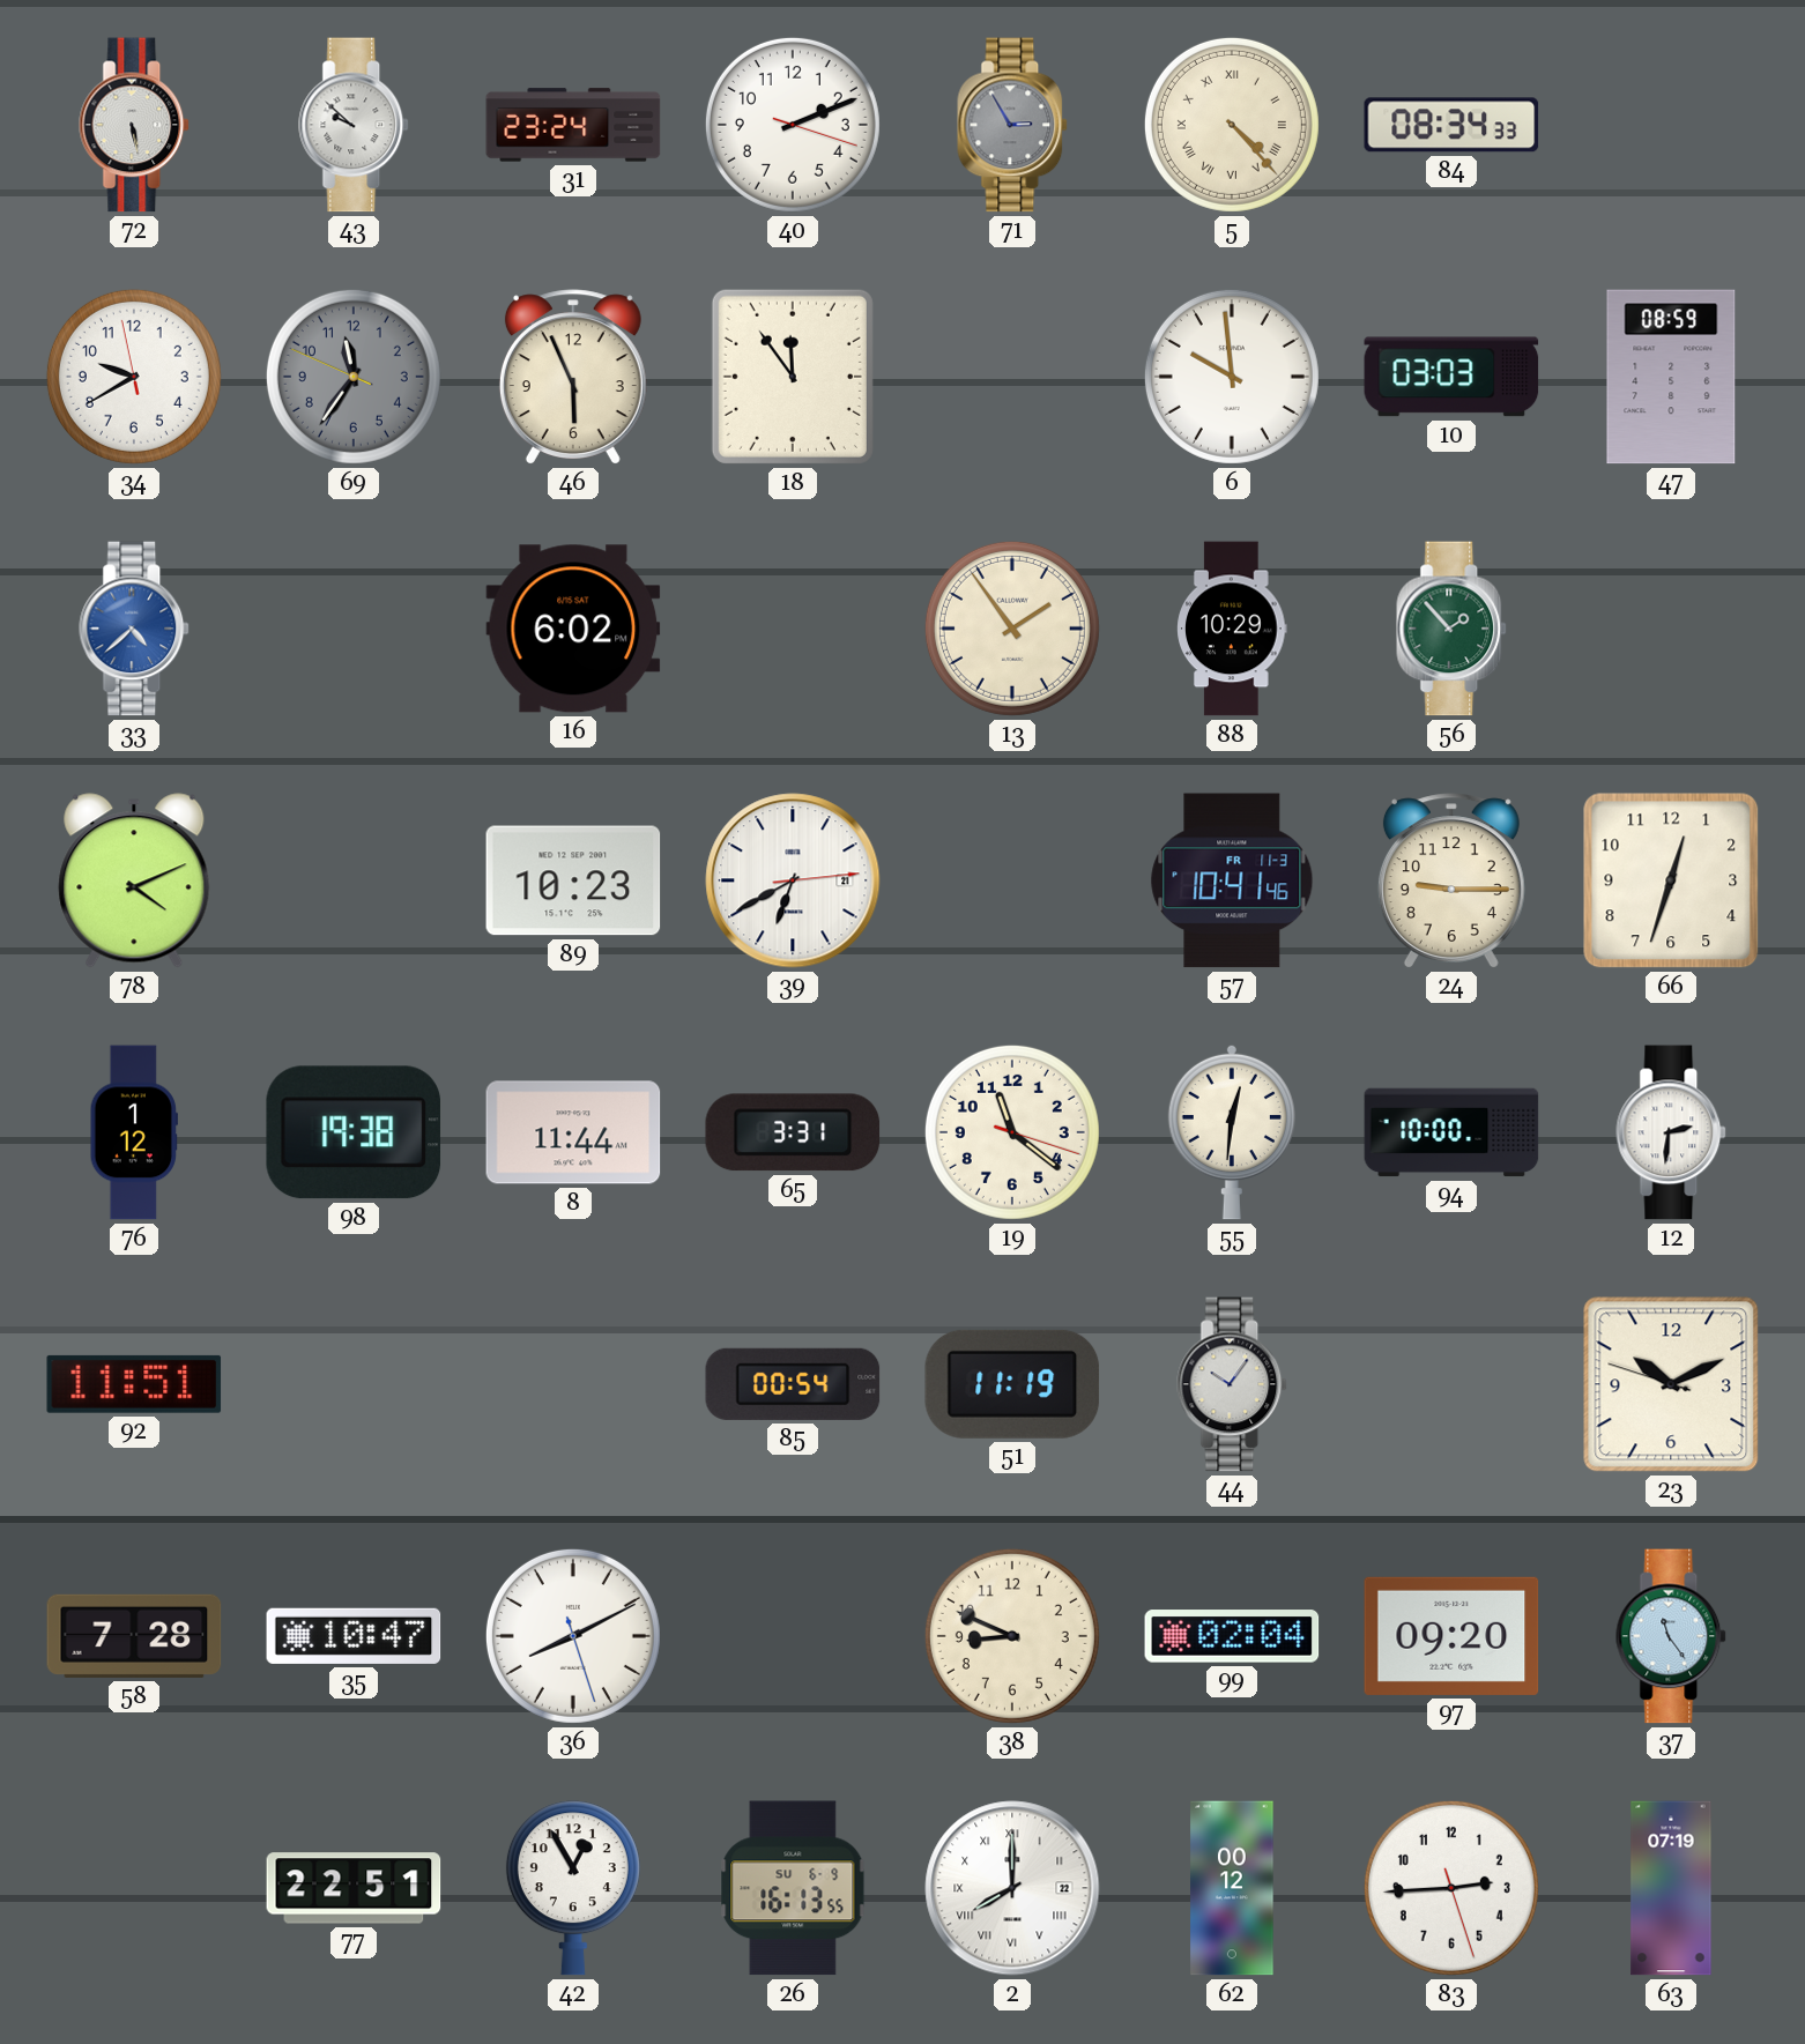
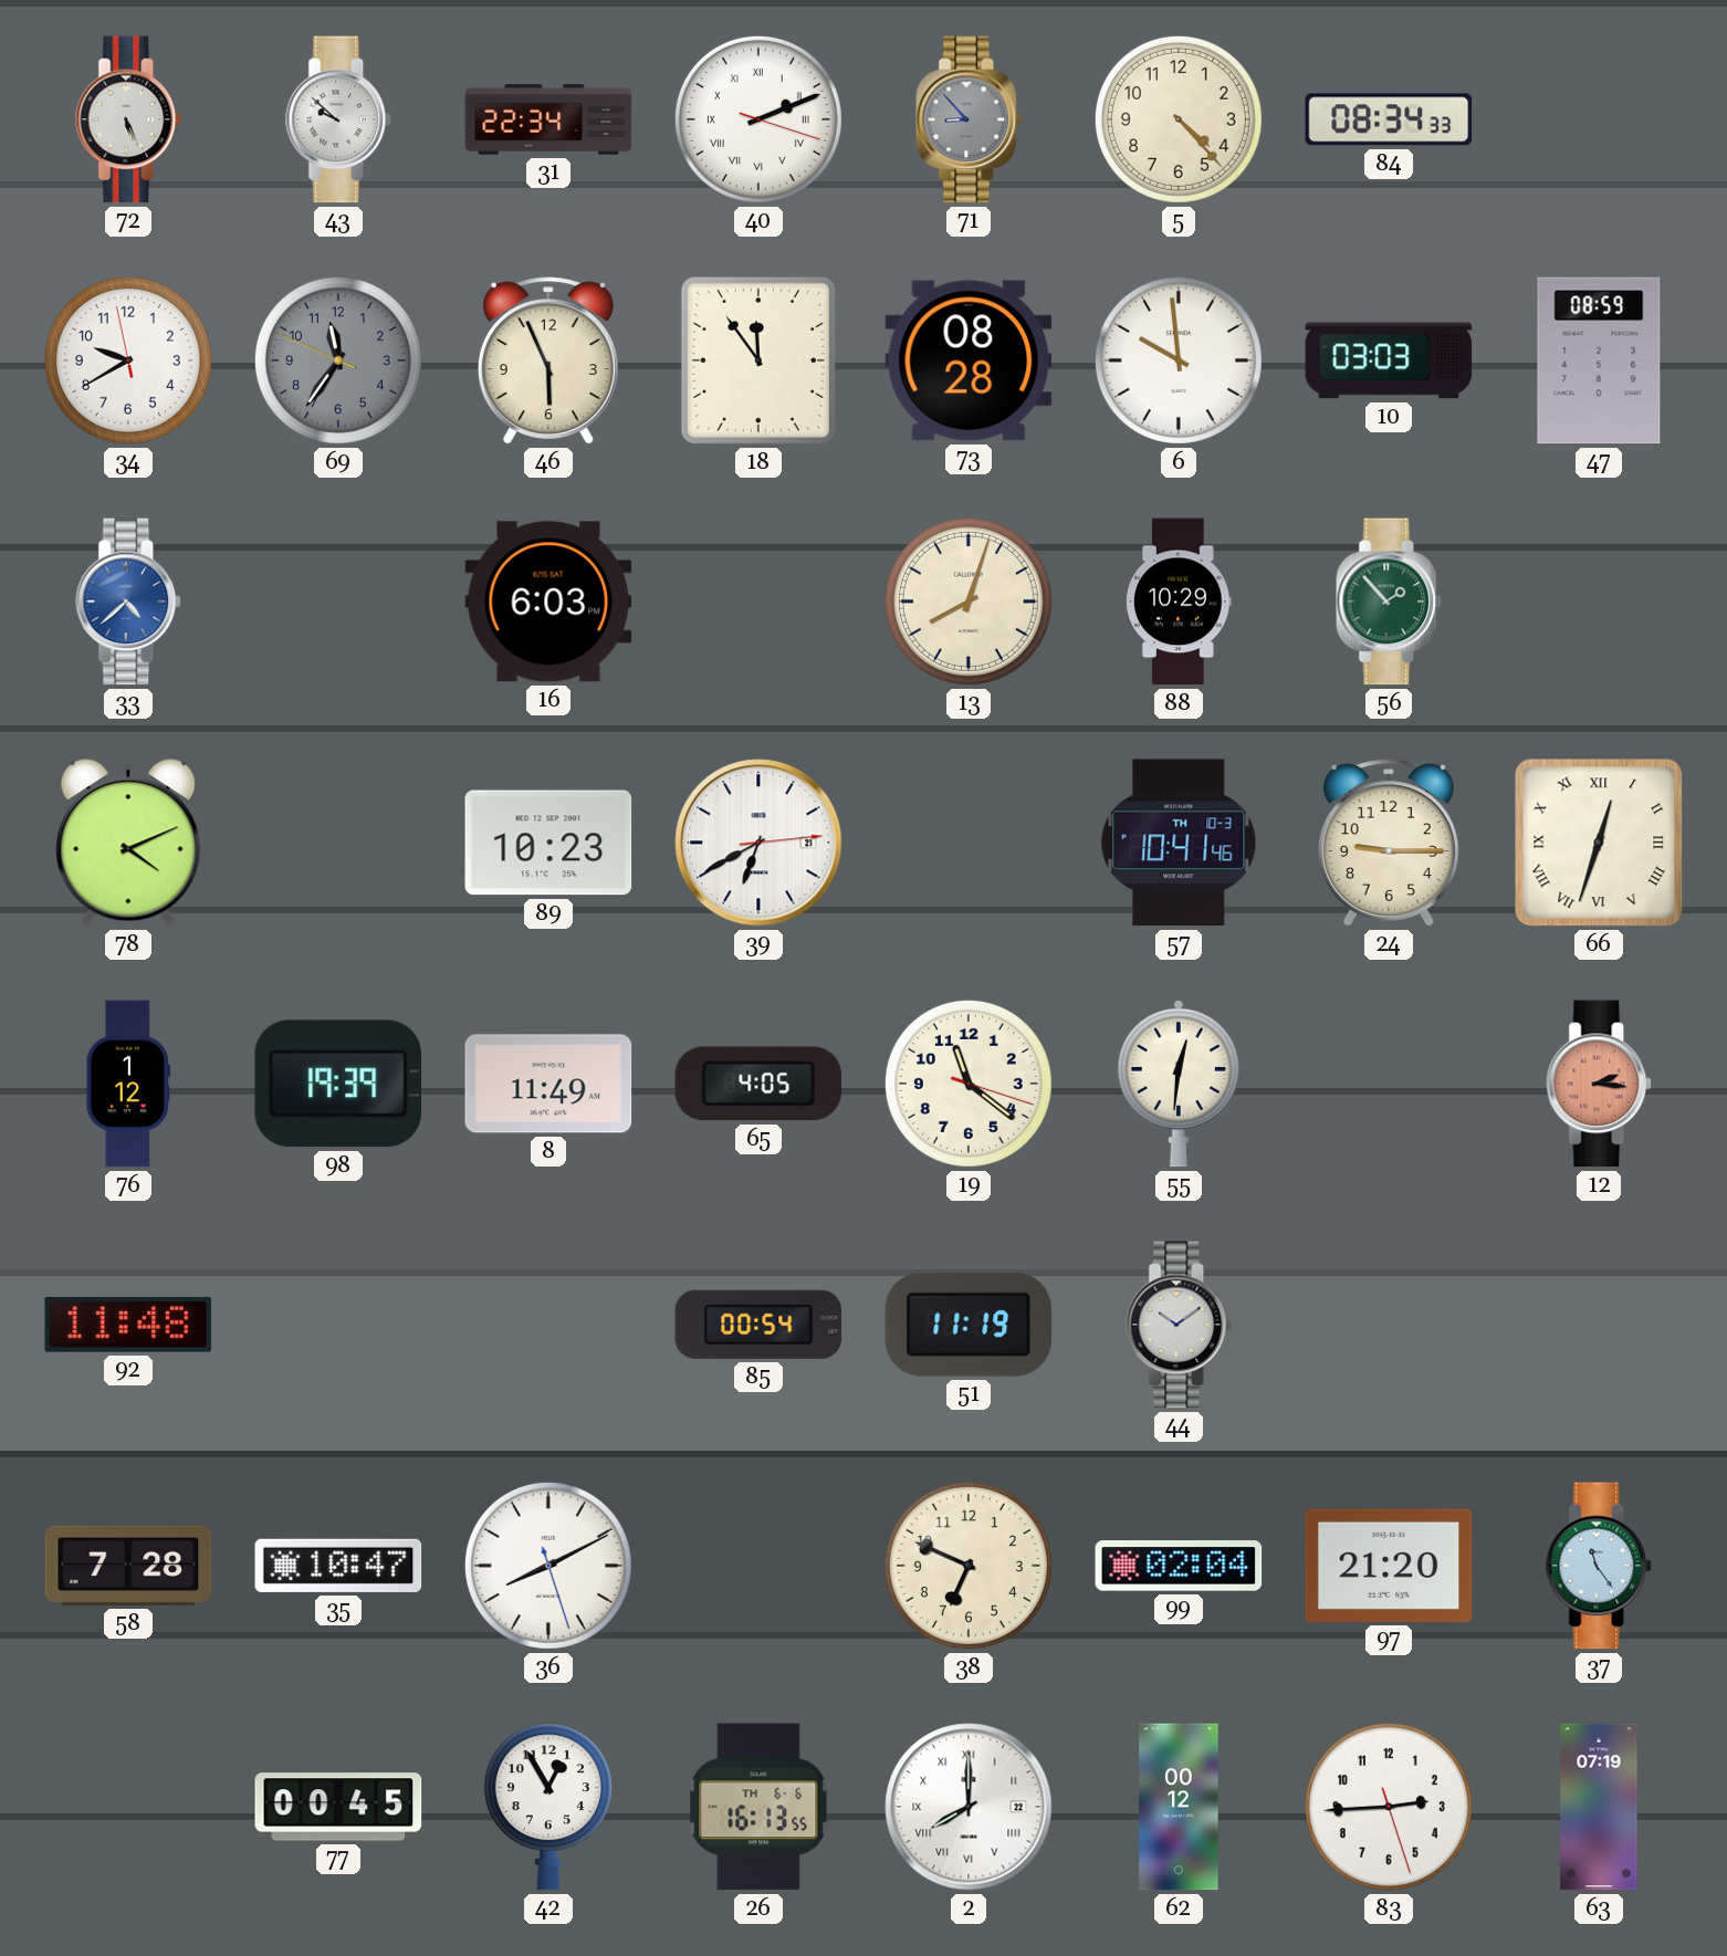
72: 5:28 -> 5:26
31: 23:24 -> 22:34
40 numerals: Arabic -> Roman
71: 2:55 -> 8:53
5 numerals: Roman -> Arabic
73: none -> 08:28
16: 6:02 -> 6:03
13: 1:54 -> 8:03
57 date: FR 11-3 -> TH 10-3
66 numerals: Arabic -> Roman
98: 19:38 -> 19:39
8: 11:44 -> 11:49
65: 3:31 -> 4:05
94: 10:00 -> none
12: 2:31 -> 2:16
12 dial: white -> salmon
92: 11:51 -> 11:48
44: 10:06 -> 10:09
23: 10:10 -> none
38: 8:49 -> 6:49
97: 09:20 -> 21:20
77: 22:51 -> 00:45
26 date: SU 6-9 -> TH 6-6
